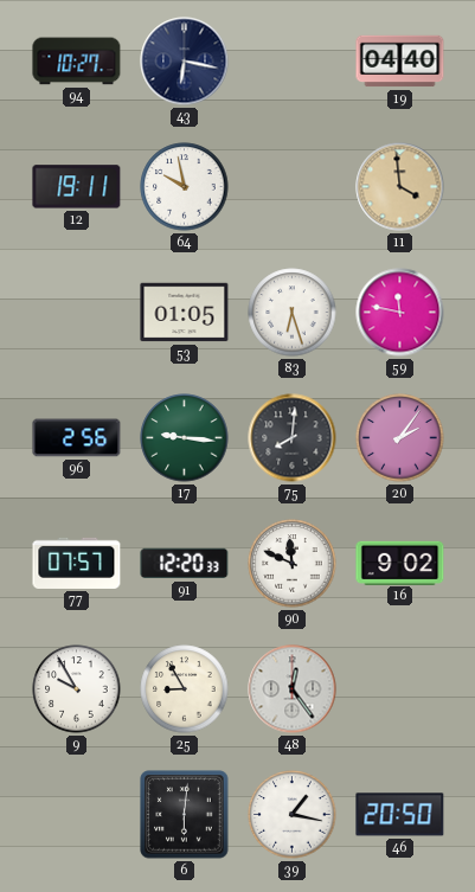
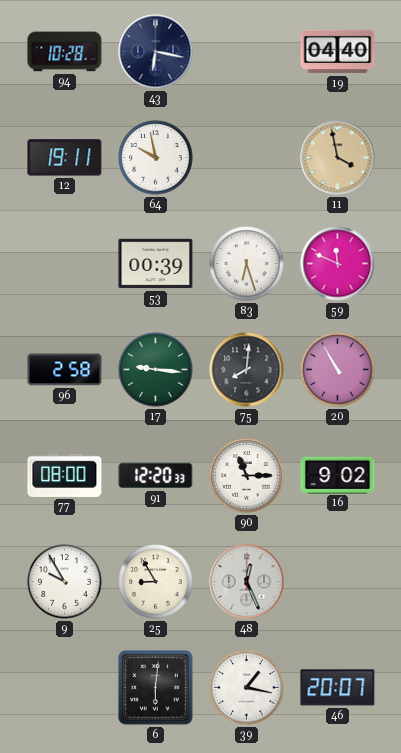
94: 10:27 -> 10:28
11: 3:59 -> 3:58
53: 01:05 -> 00:39
59: 11:47 -> 11:49
96: 2:56 -> 2:58
20: 2:06 -> 10:55
77: 07:57 -> 08:00
90: 11:49 -> 11:15
48: 12:24 -> 12:26
46: 20:50 -> 20:07
